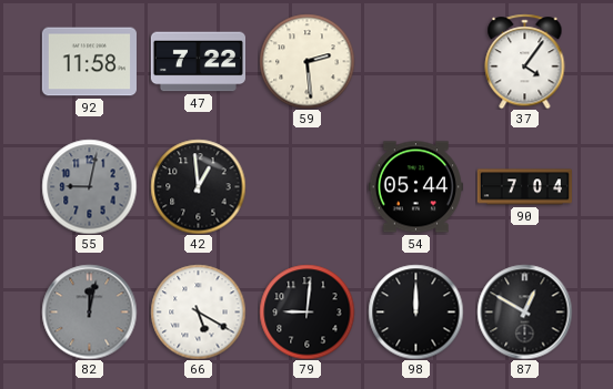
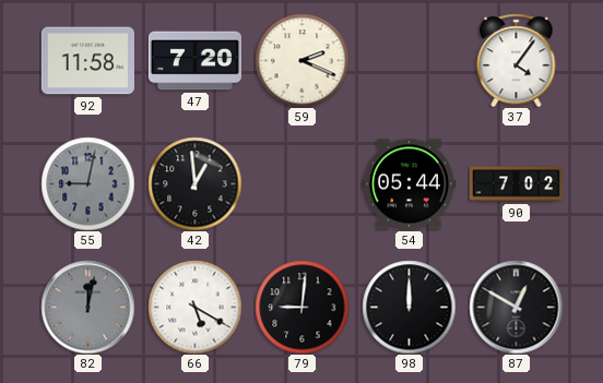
47: 7:22 -> 7:20
59: 2:29 -> 2:19
90: 7:04 -> 7:02
